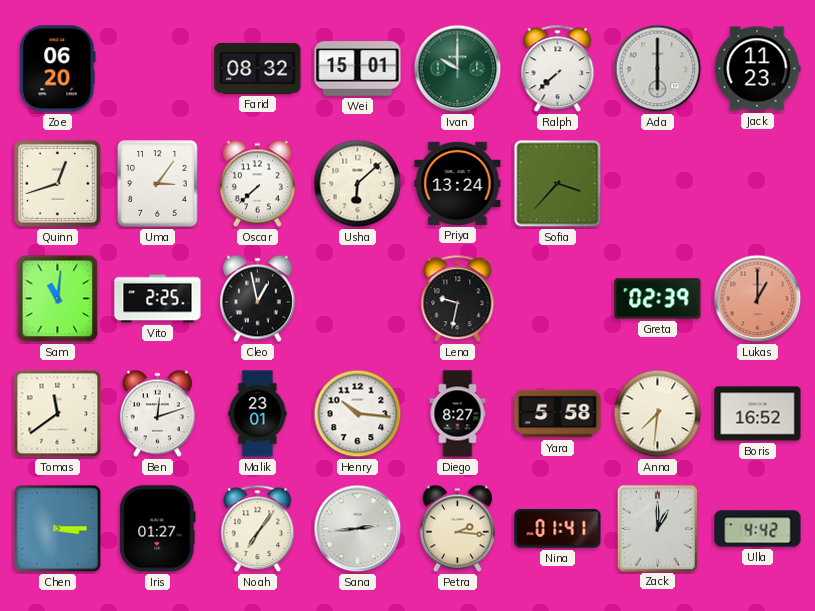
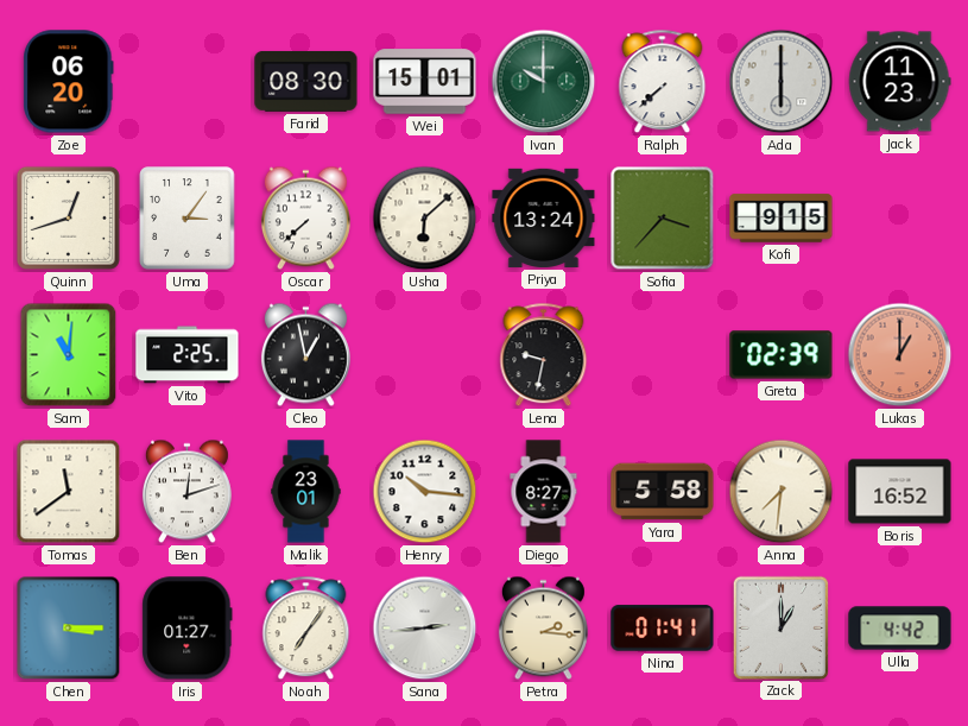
Farid: 08:32 -> 08:30
Kofi: none -> 9:15
